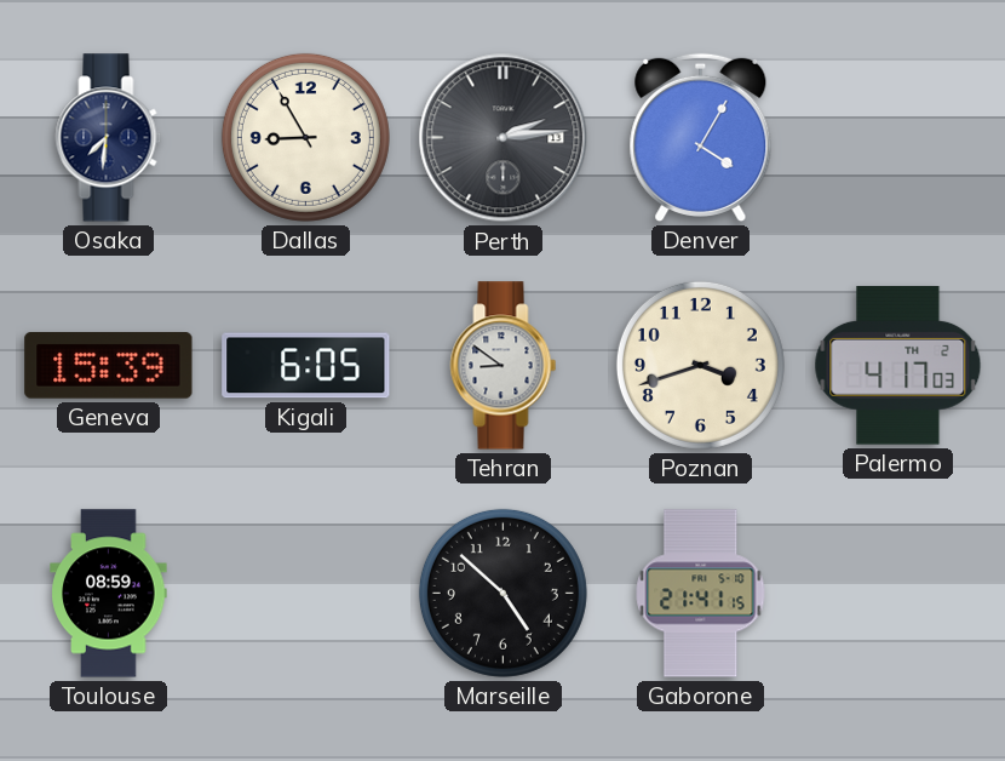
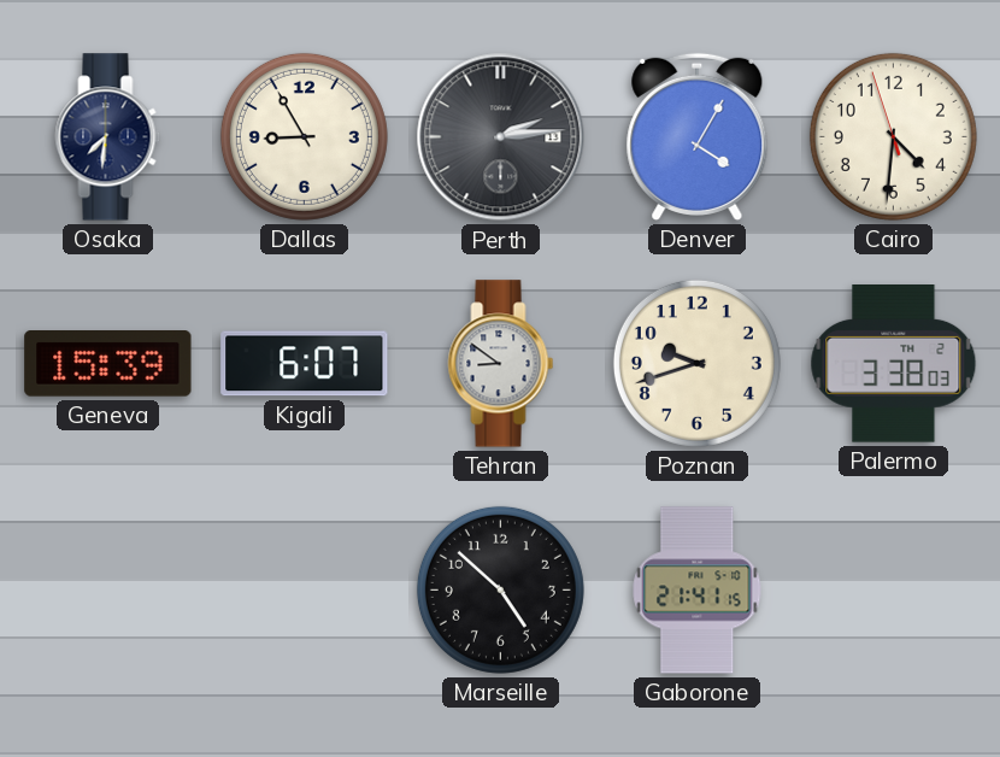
Cairo: none -> 4:30
Kigali: 6:05 -> 6:07
Poznan: 3:42 -> 9:42
Palermo: 4:17 -> 3:38
Toulouse: 08:59 -> none
